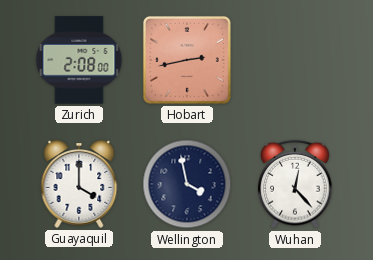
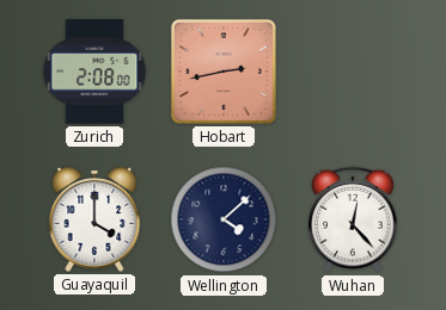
Wellington: 3:58 -> 4:08
